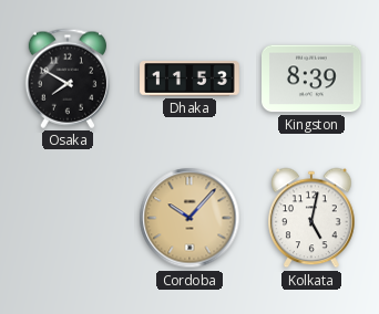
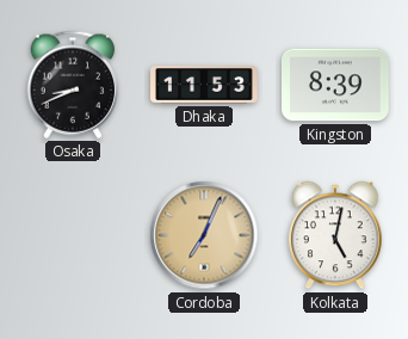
Osaka: 7:50 -> 8:41
Cordoba: 10:07 -> 7:04
